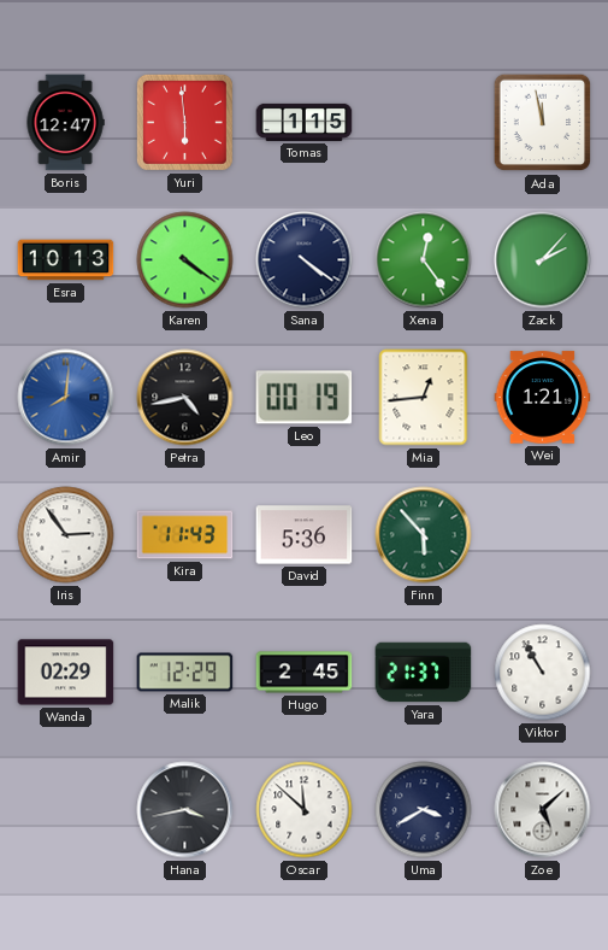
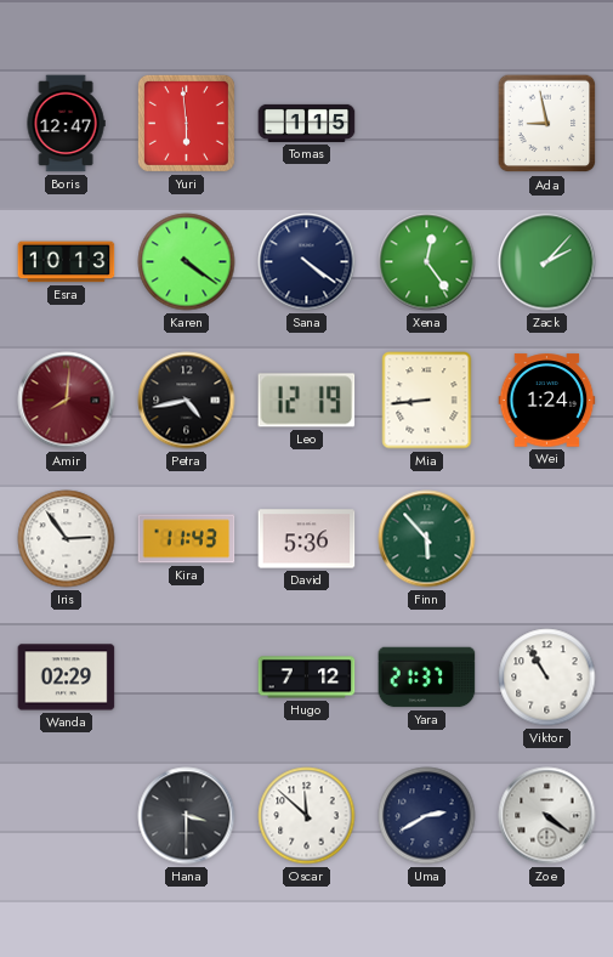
Ada: 11:58 -> 8:58
Amir dial: blue -> burgundy
Leo: 00:19 -> 12:19
Mia: 12:44 -> 8:44
Wei: 1:21 -> 1:24
Malik: 12:29 -> none
Hugo: 2:45 -> 7:12
Hana: 3:43 -> 3:30
Uma: 3:40 -> 2:40
Zoe: 5:08 -> 4:21
